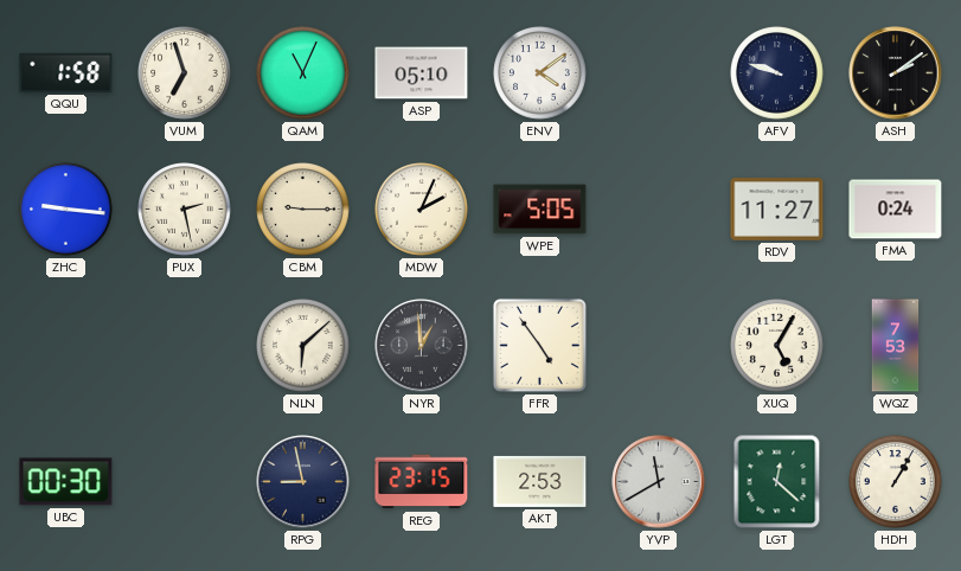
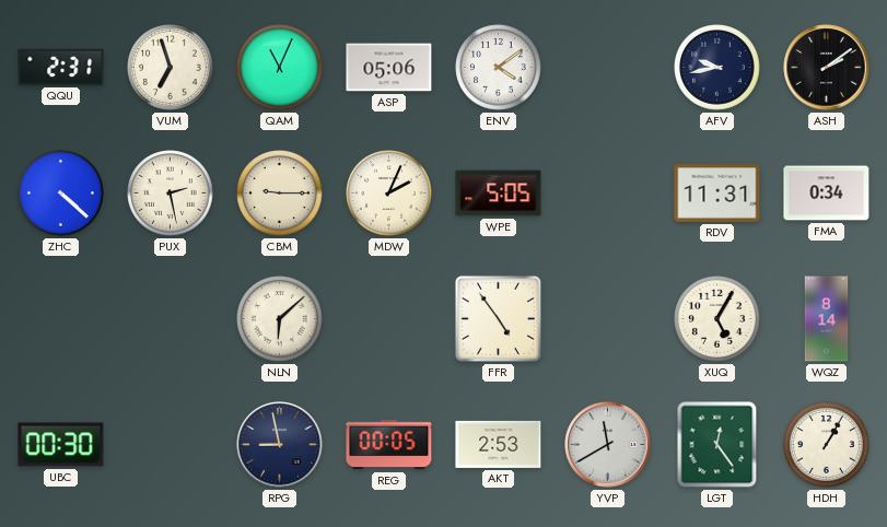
QQU: 1:58 -> 2:31
ASP: 05:10 -> 05:06
AFV: 9:48 -> 9:43
ZHC: 9:16 -> 4:22
RDV: 11:27 -> 11:31
FMA: 0:24 -> 0:34
NYR: 12:59 -> none
WQZ: 7:53 -> 8:14
REG: 23:15 -> 00:05
LGT: 12:22 -> 12:24
